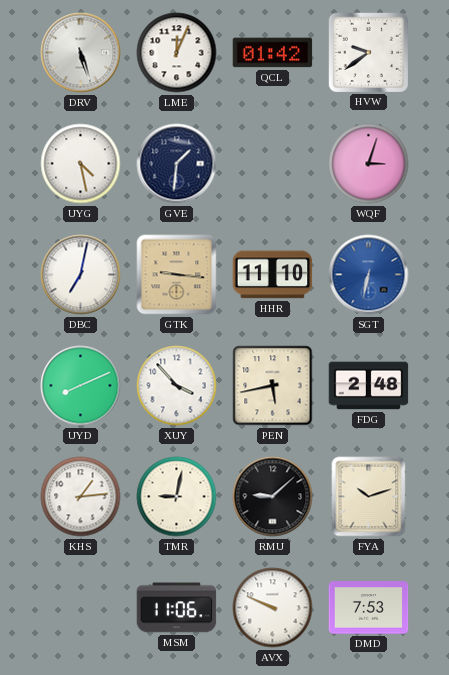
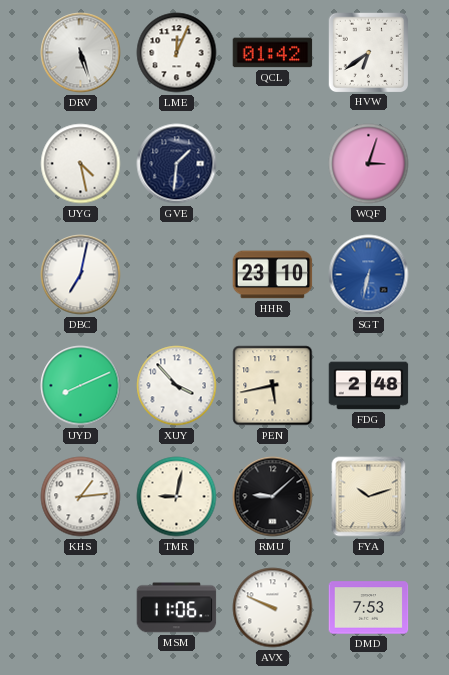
HVW: 9:39 -> 6:39
GTK: 9:16 -> none
HHR: 11:10 -> 23:10
